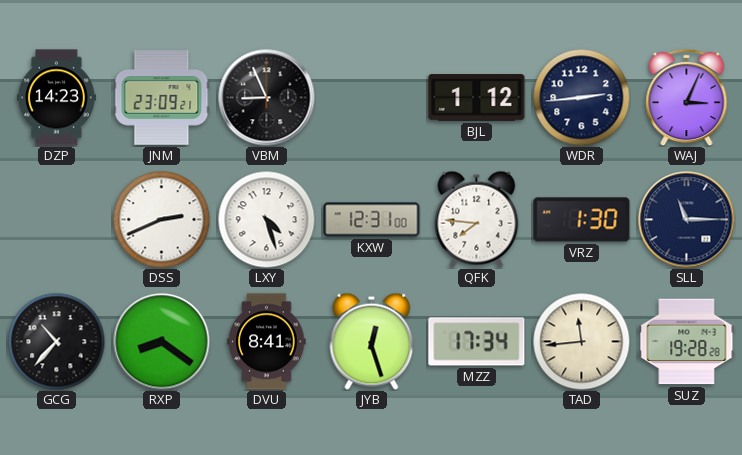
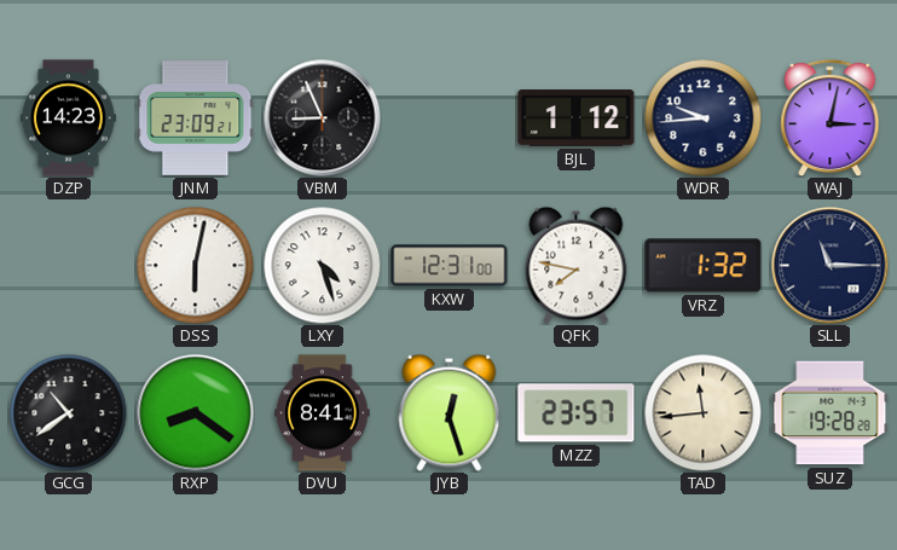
WDR: 2:44 -> 9:44
WAJ: 3:04 -> 3:02
DSS: 2:41 -> 6:02
QFK: 7:46 -> 7:47
VRZ: 1:30 -> 1:32
GCG: 10:37 -> 10:39
MZZ: 17:34 -> 23:57
